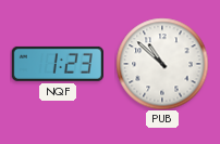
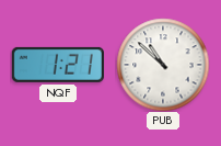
NQF: 1:23 -> 1:21
